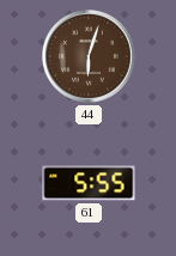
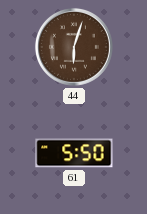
61: 5:55 -> 5:50
